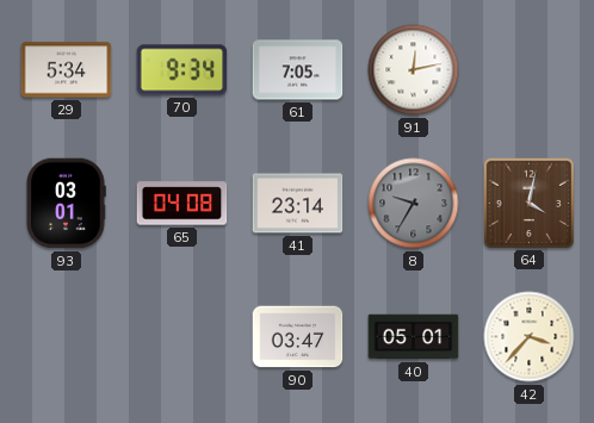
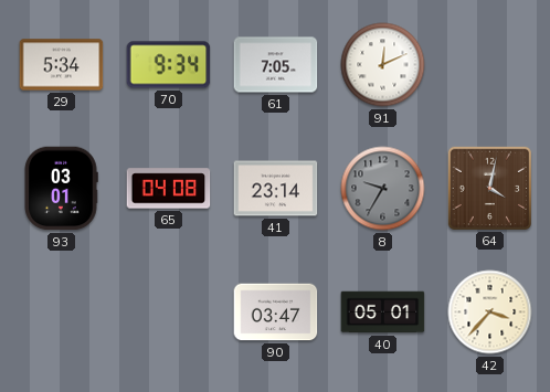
91: 12:13 -> 12:11
